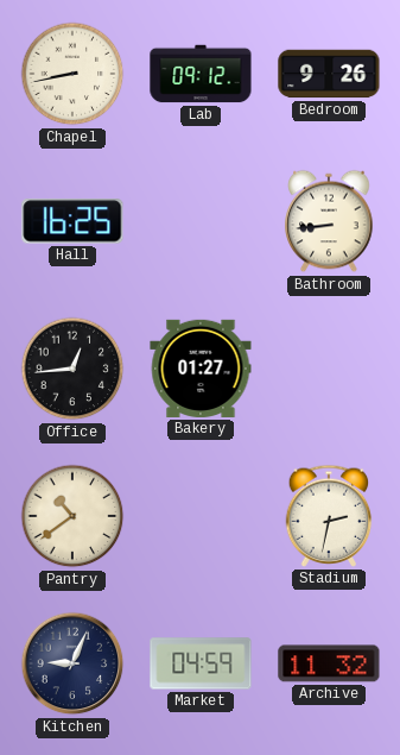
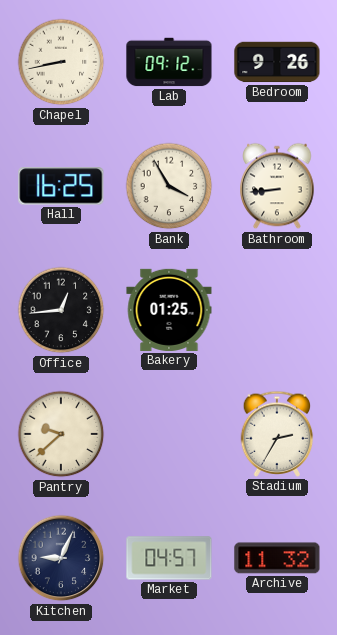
Bank: none -> 3:55
Bakery: 01:27 -> 01:25
Pantry: 10:39 -> 9:38
Stadium: 2:32 -> 2:35
Market: 04:59 -> 04:57
